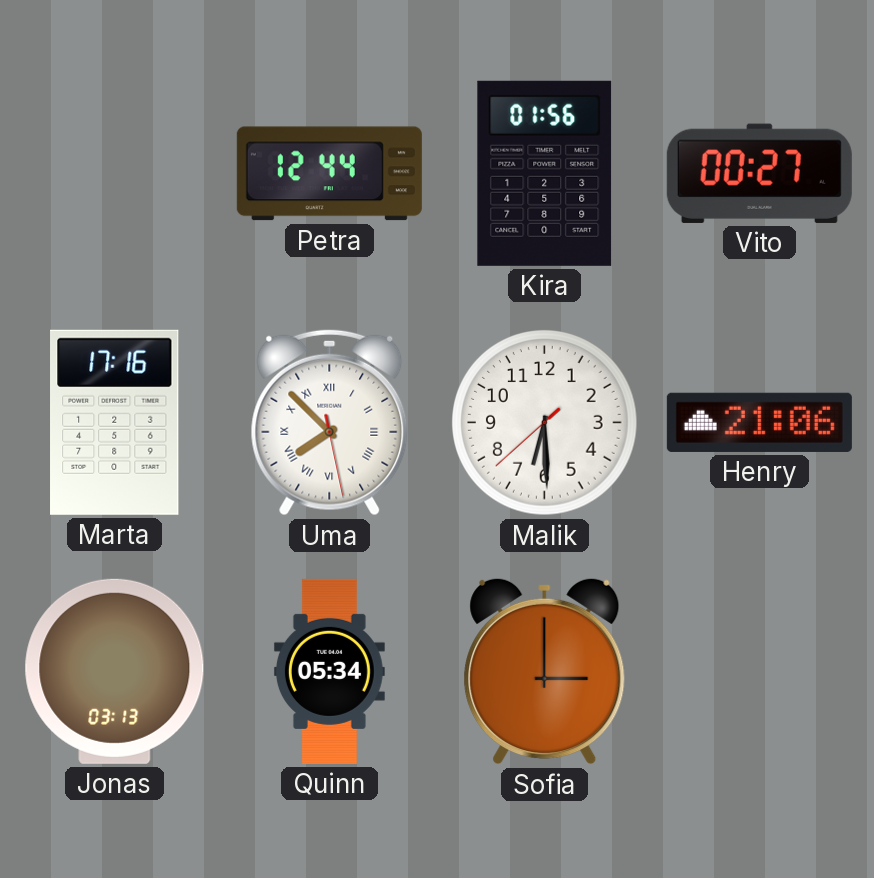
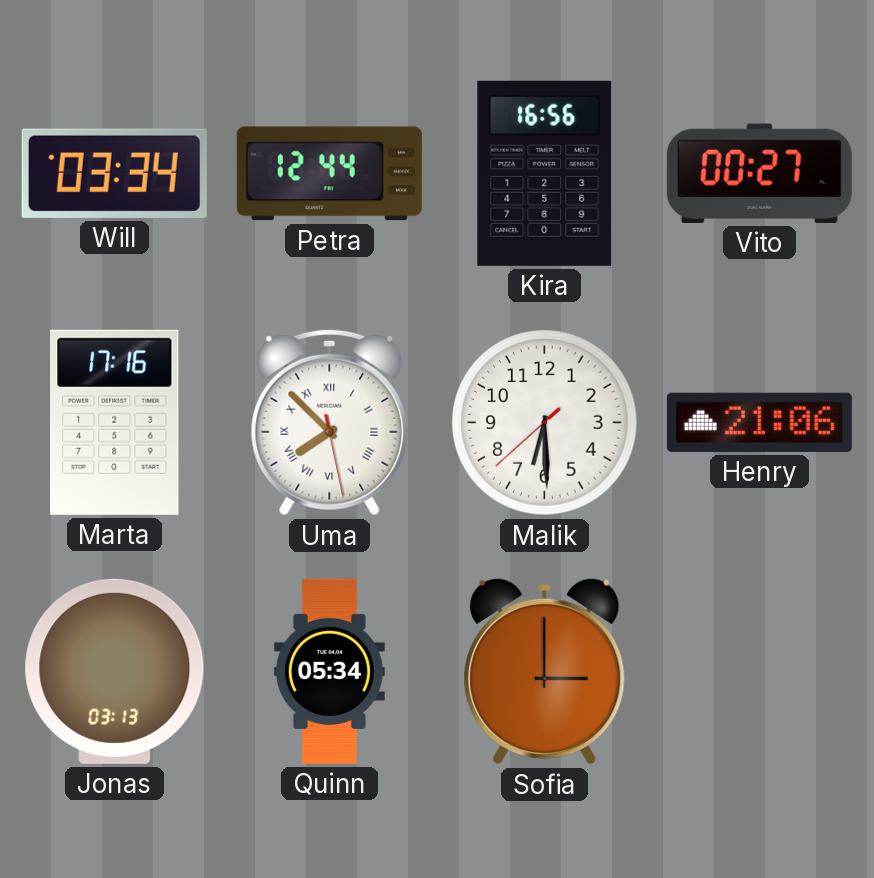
Will: none -> 03:34
Kira: 01:56 -> 16:56
